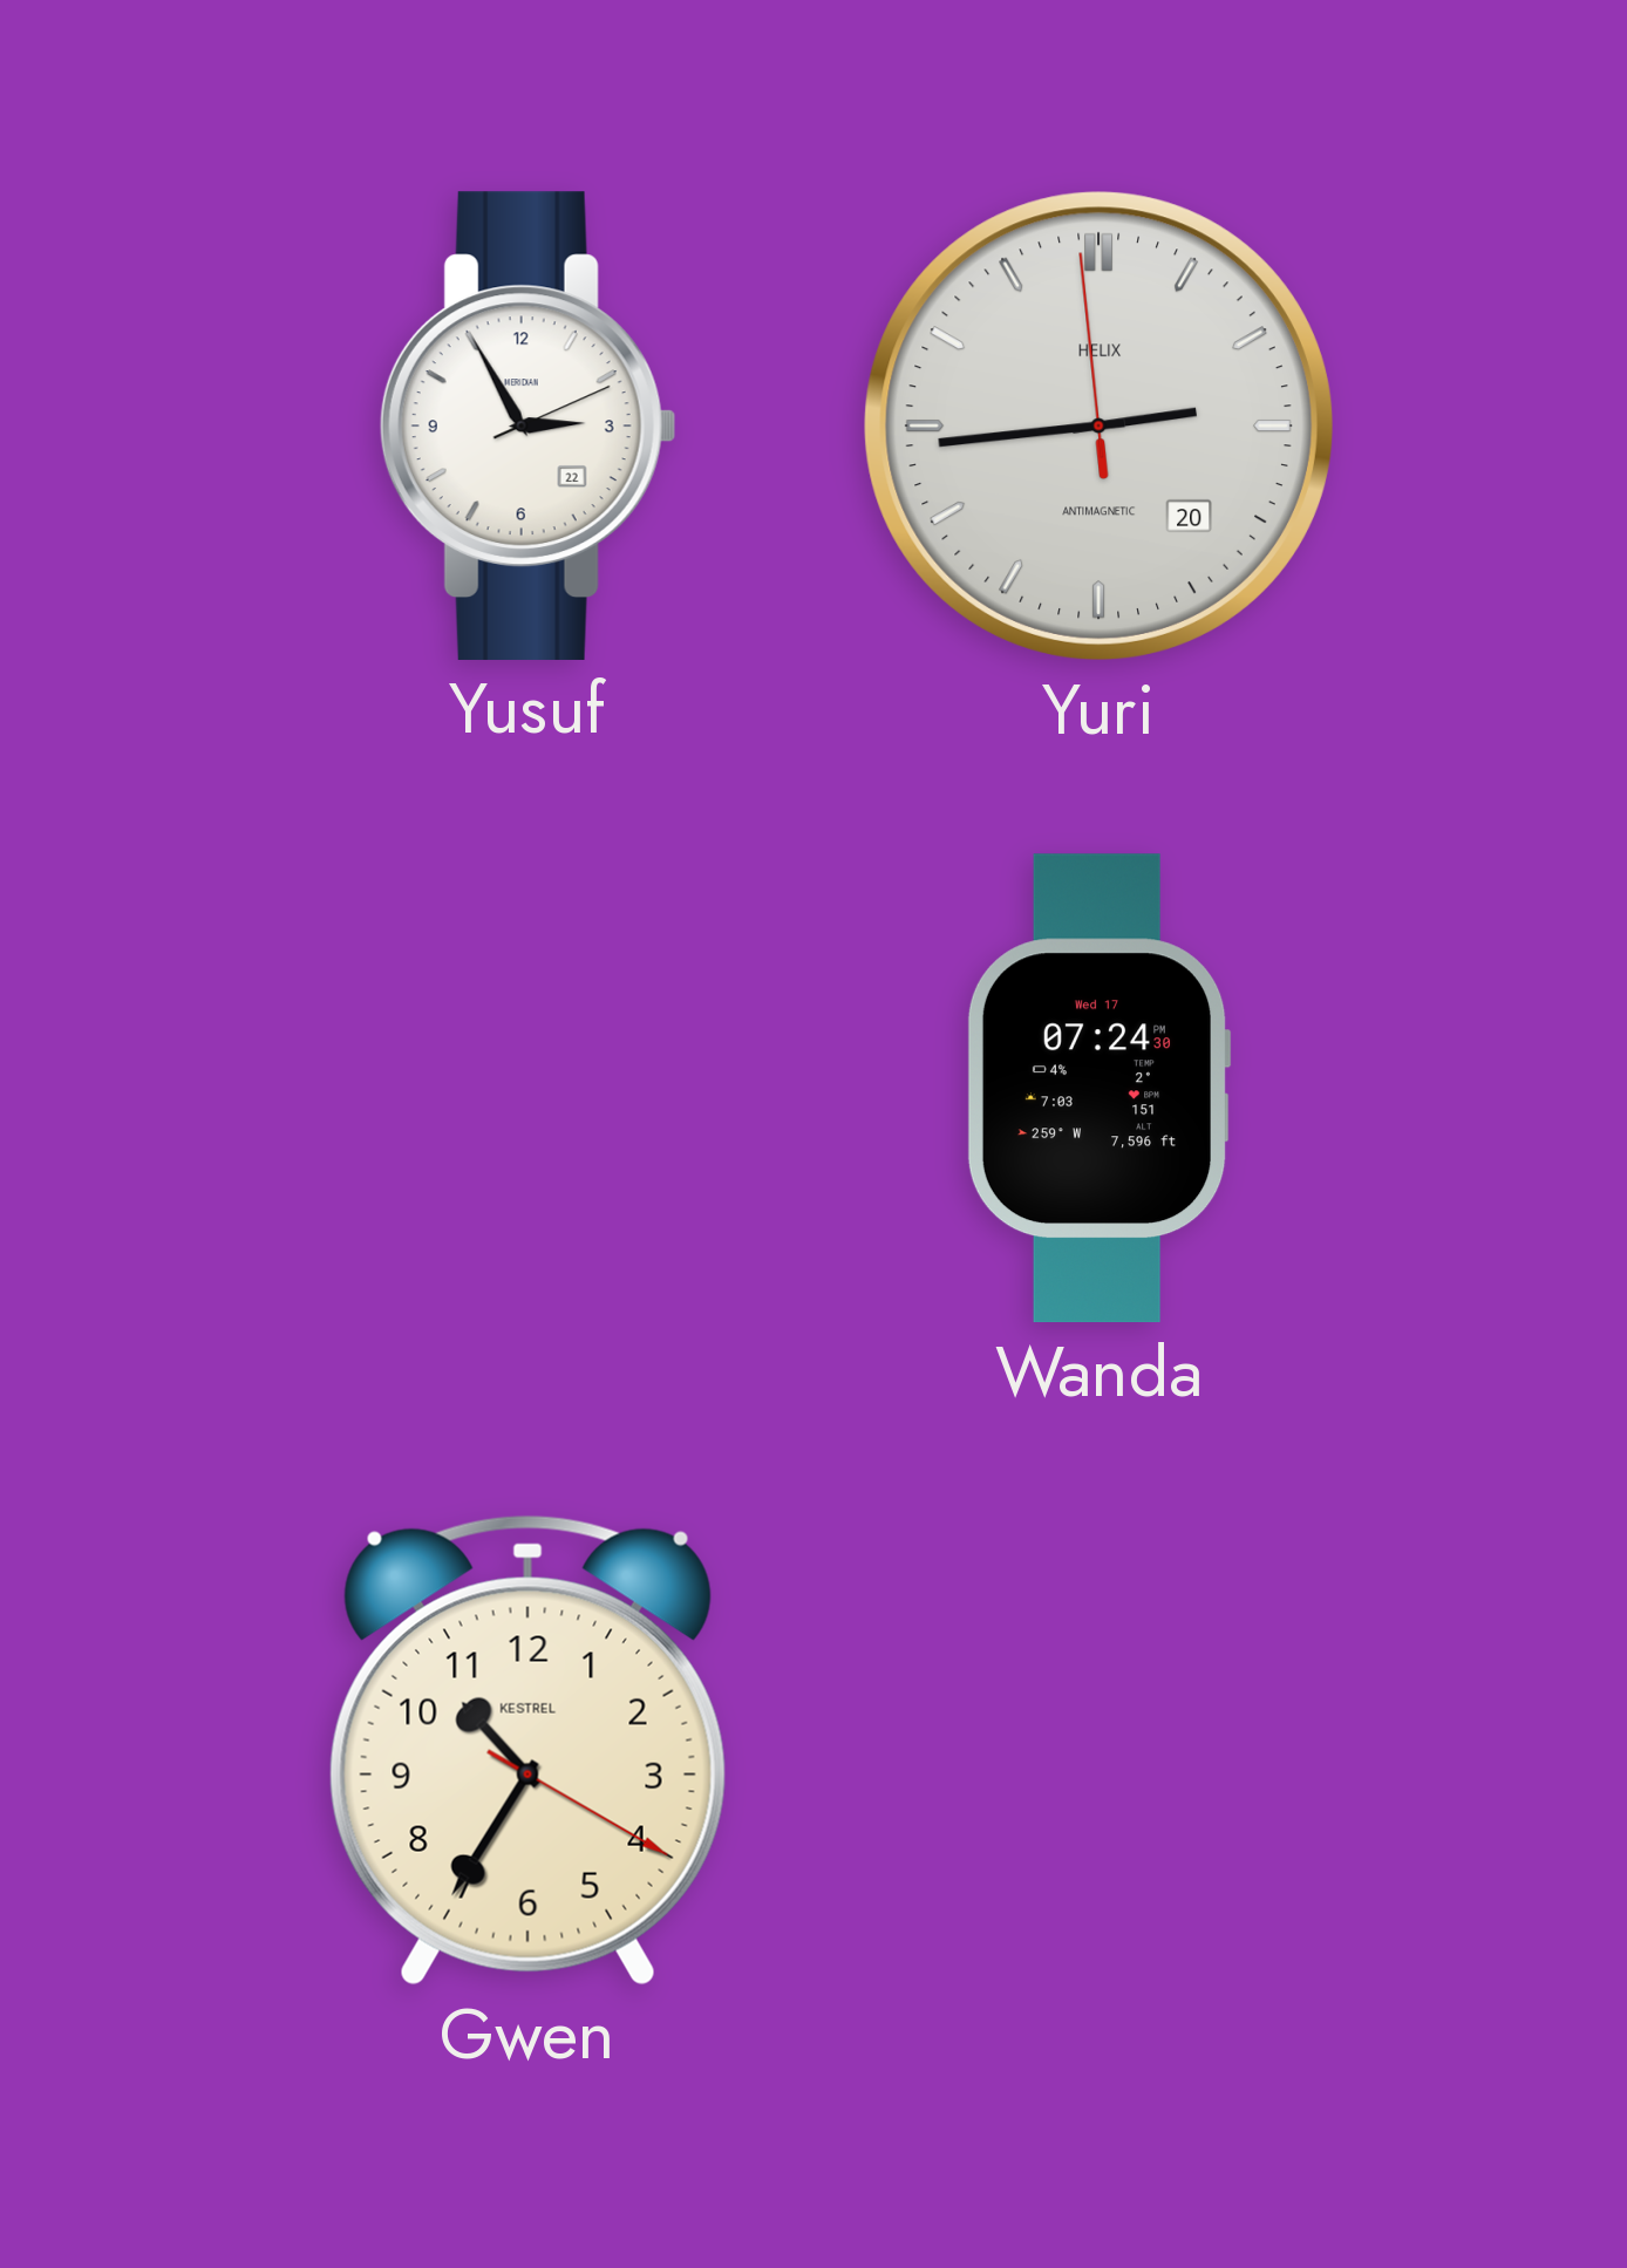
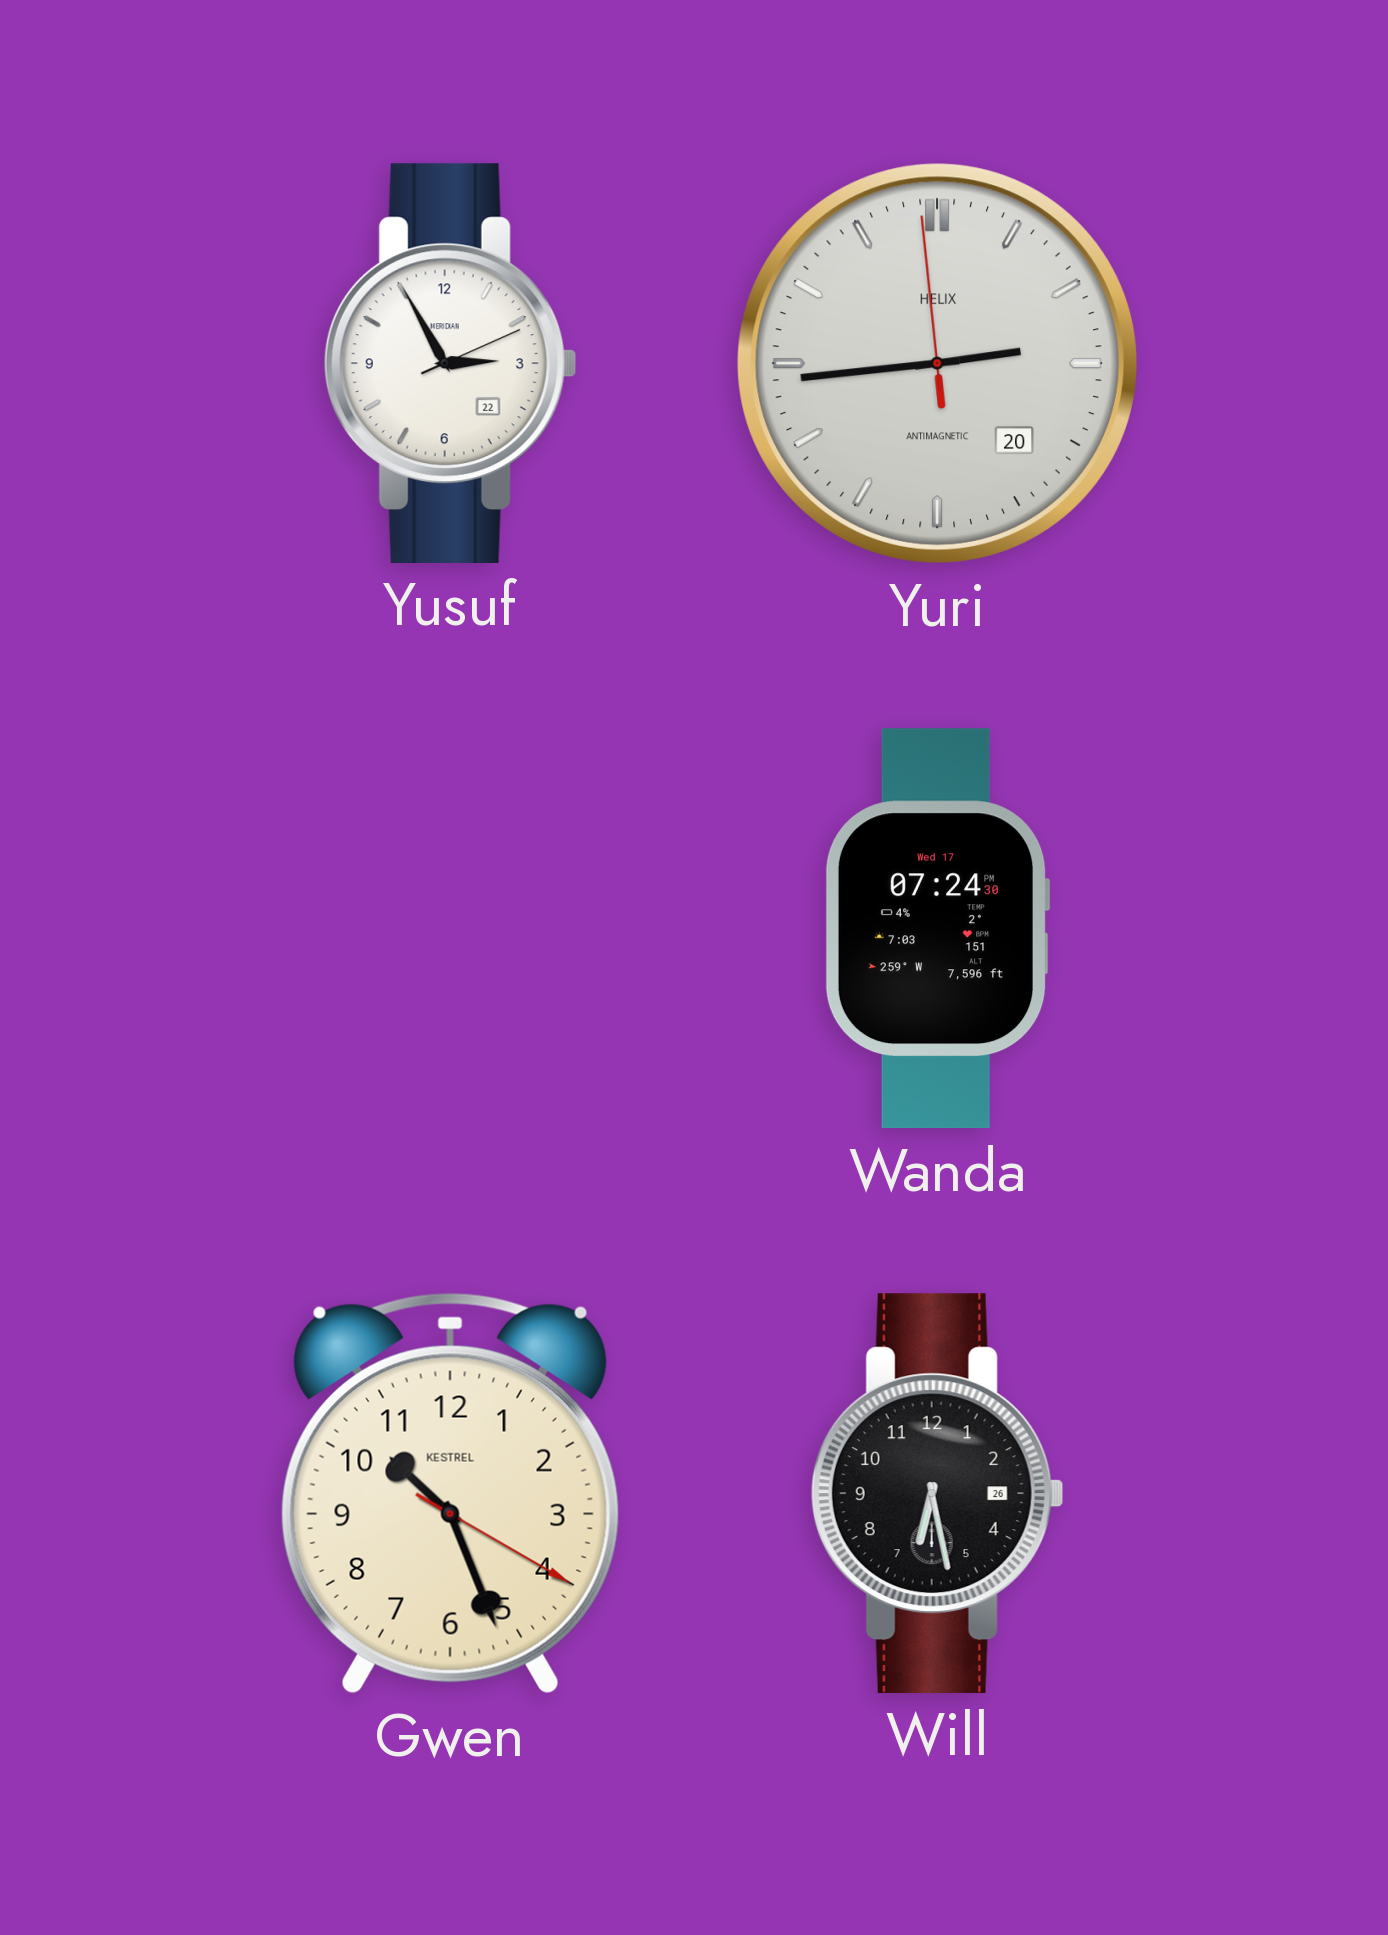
Gwen: 10:35 -> 10:26
Will: none -> 6:28
